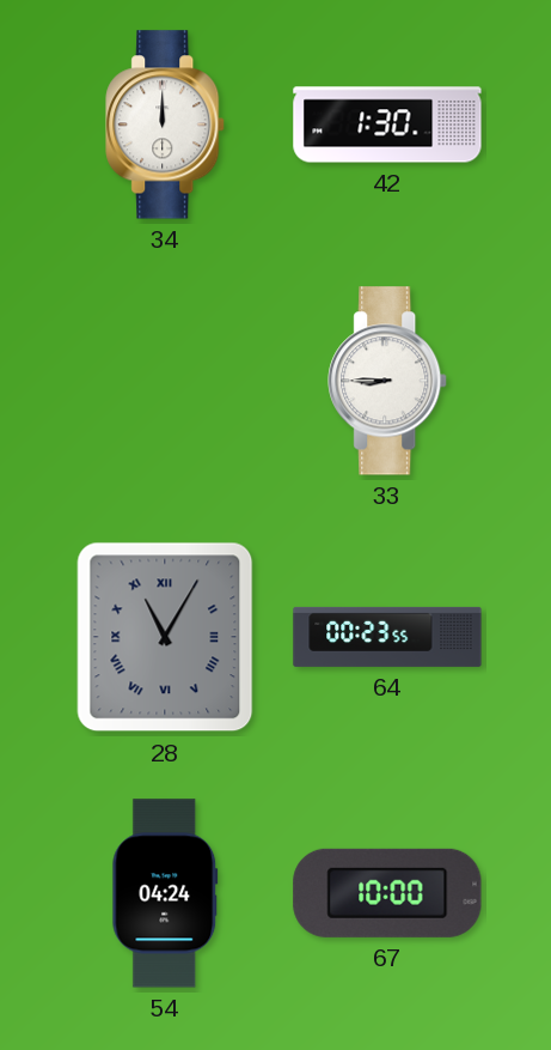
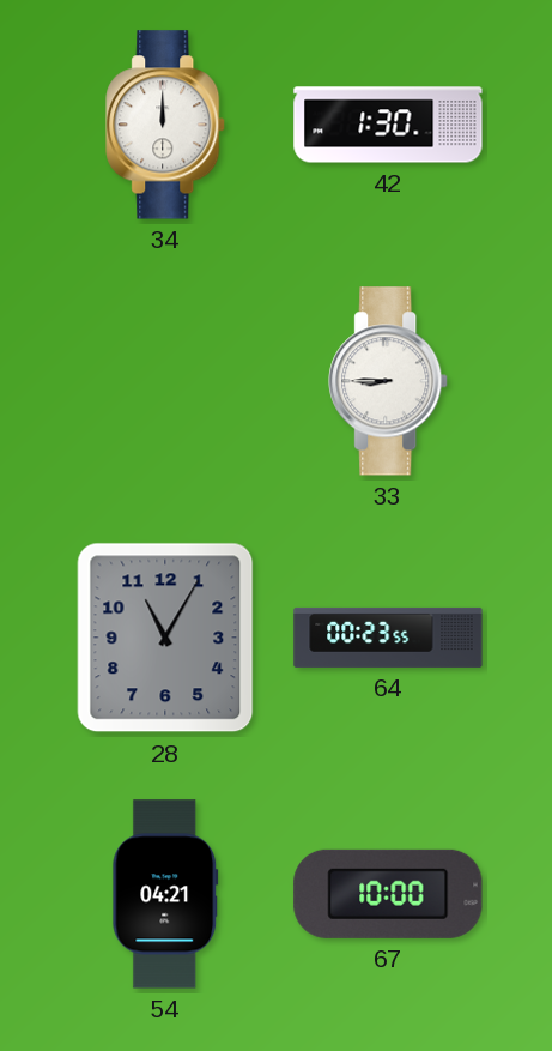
28 numerals: Roman -> Arabic
54: 04:24 -> 04:21
